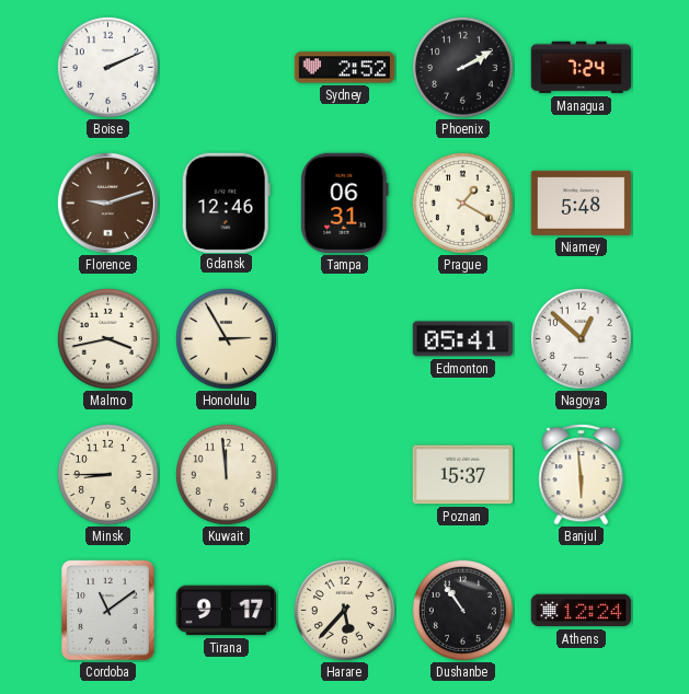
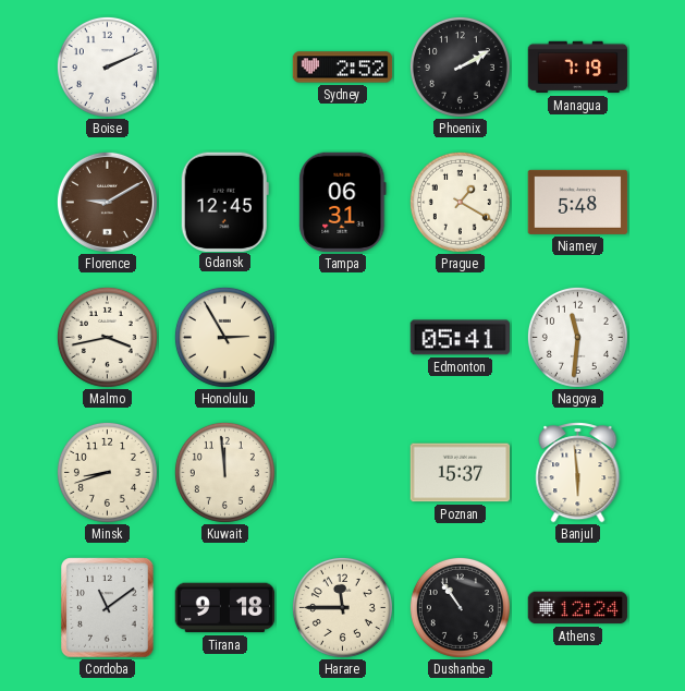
Managua: 7:24 -> 7:19
Florence: 9:12 -> 9:10
Gdansk: 12:46 -> 12:45
Nagoya: 12:52 -> 11:31
Minsk: 8:45 -> 8:42
Tirana: 9:17 -> 9:18
Harare: 5:37 -> 11:45
